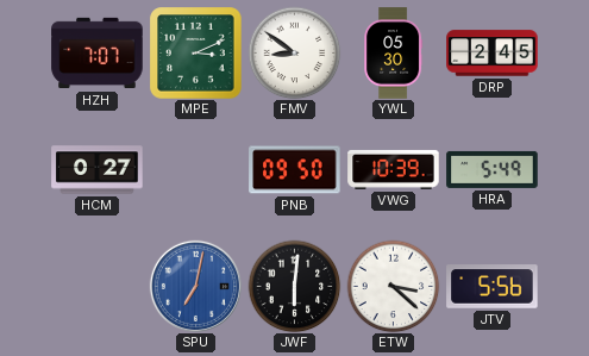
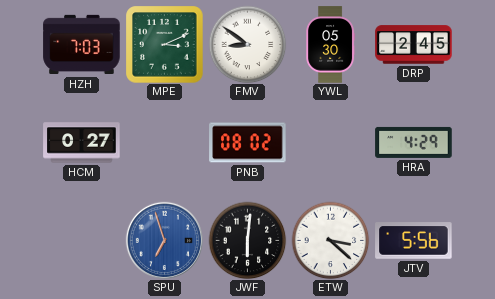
HZH: 7:07 -> 7:03
PNB: 09:50 -> 08:02
VWG: 10:39 -> none
HRA: 5:49 -> 4:29
SPU: 7:02 -> 6:57
